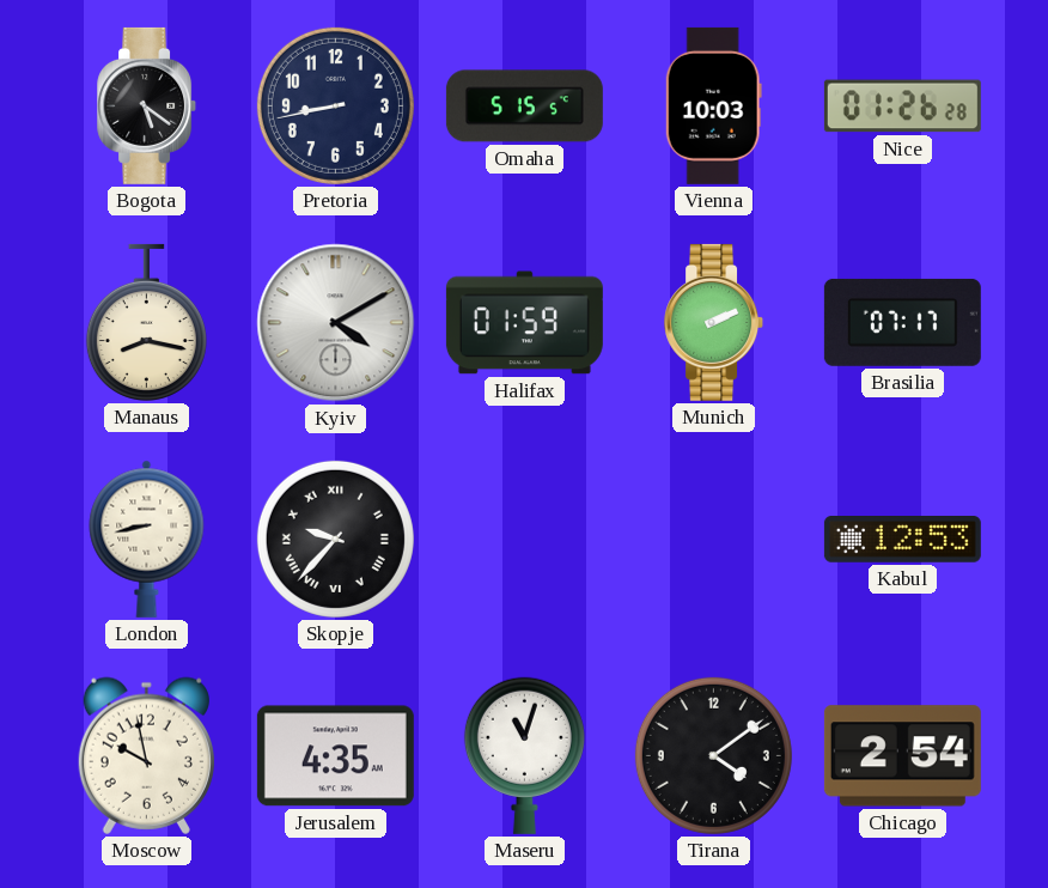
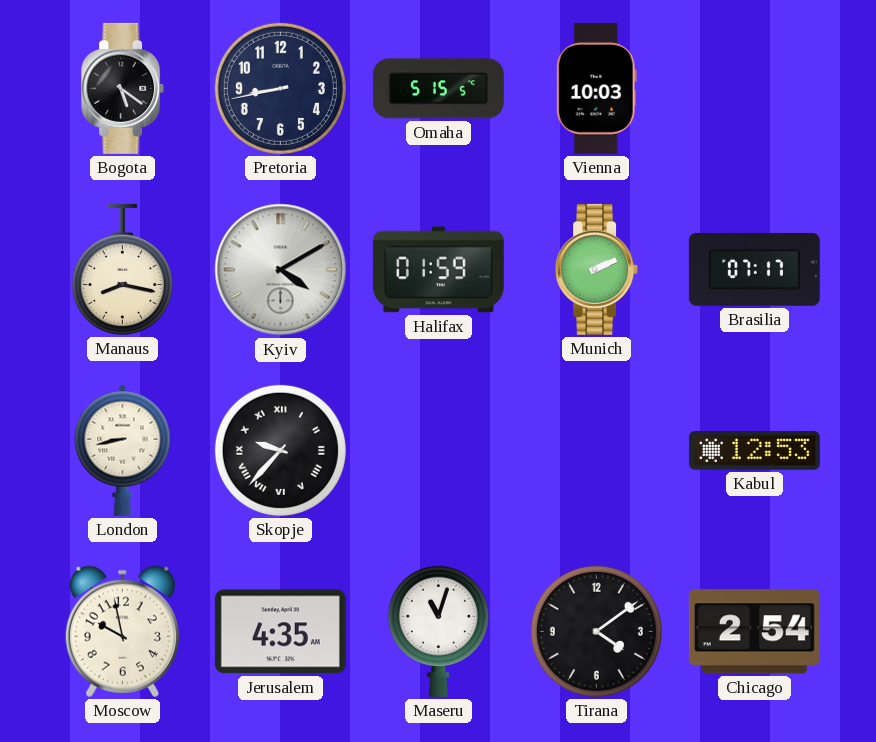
Nice: 01:26 -> none
